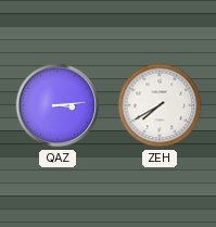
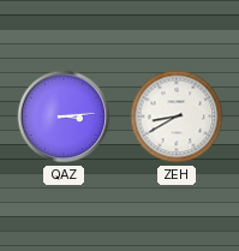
ZEH: 7:40 -> 8:40
